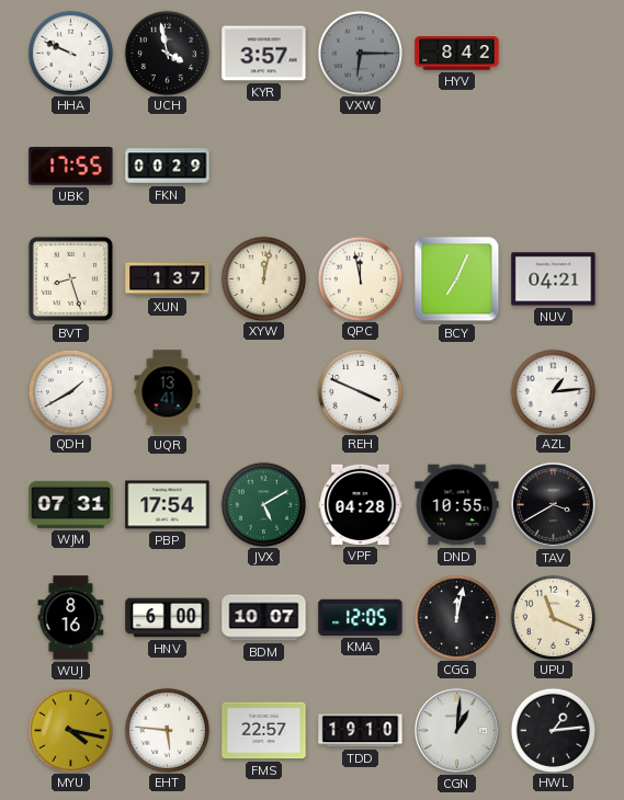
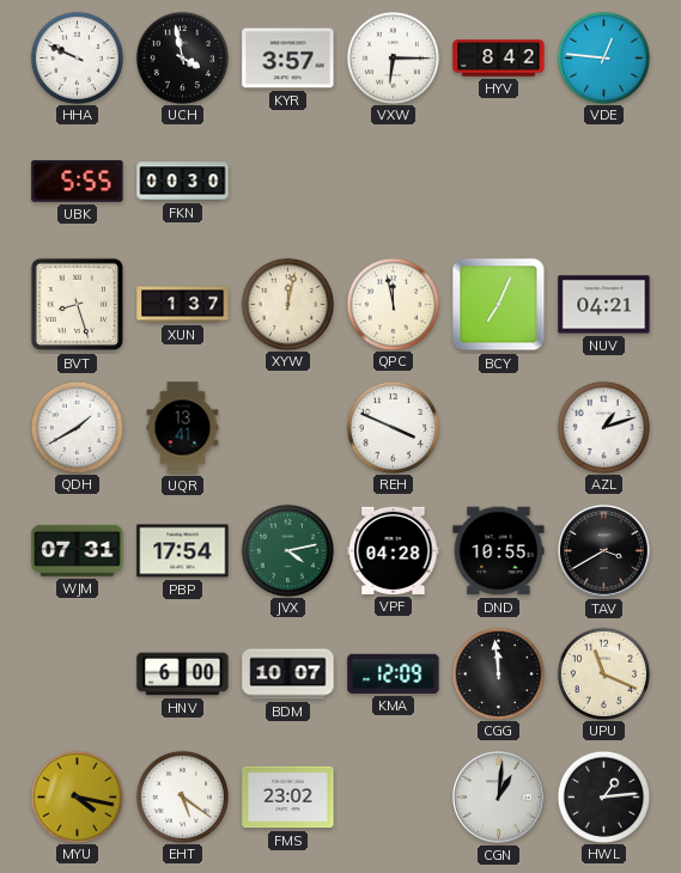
VXW dial: grey -> white
VDE: none -> 12:46
UBK: 17:55 -> 5:55
FKN: 00:29 -> 00:30
AZL: 1:14 -> 1:12
JVX: 5:10 -> 4:13
WUJ: 8:16 -> none
KMA: 12:05 -> 12:09
CGG: 12:02 -> 11:59
EHT: 5:46 -> 5:21
FMS: 22:57 -> 23:02
TDD: 19:10 -> none
